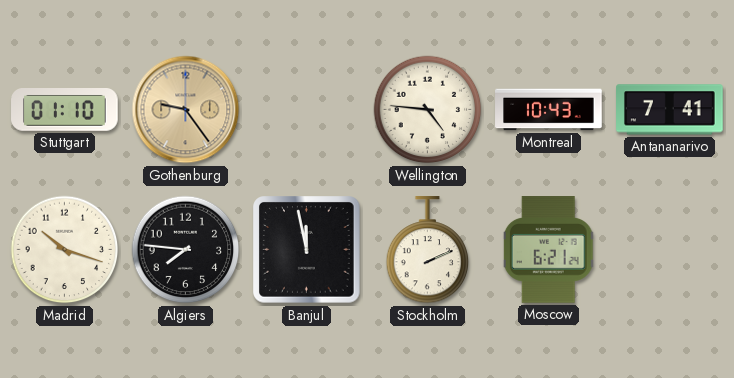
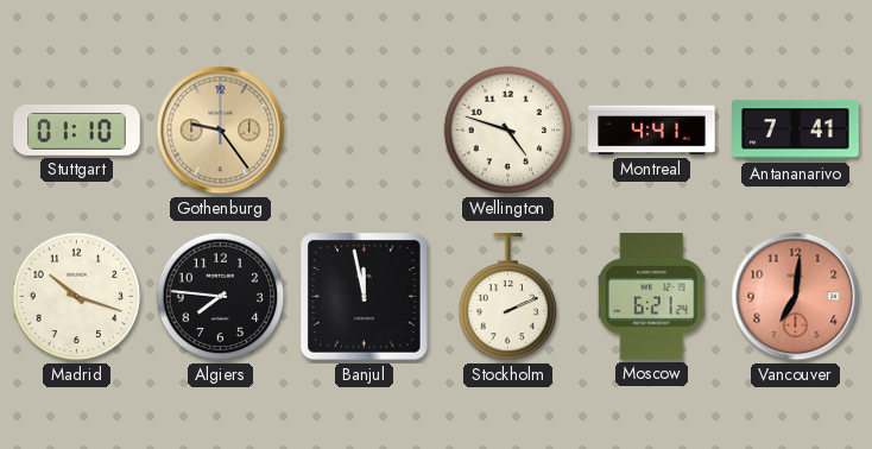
Wellington: 4:46 -> 4:48
Montreal: 10:43 -> 4:41
Vancouver: none -> 7:01
